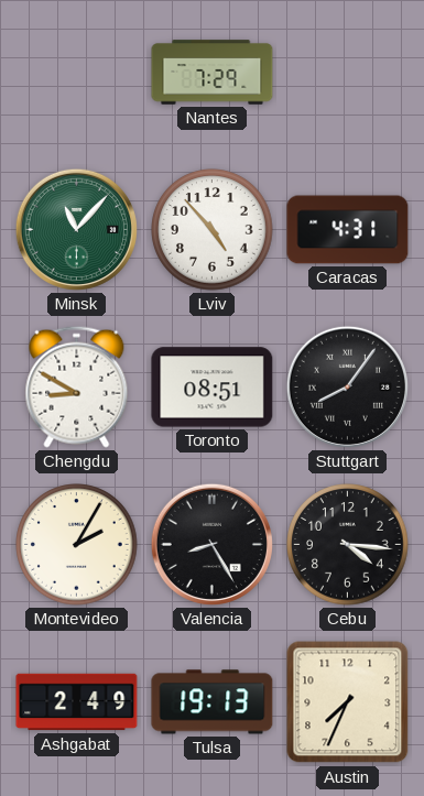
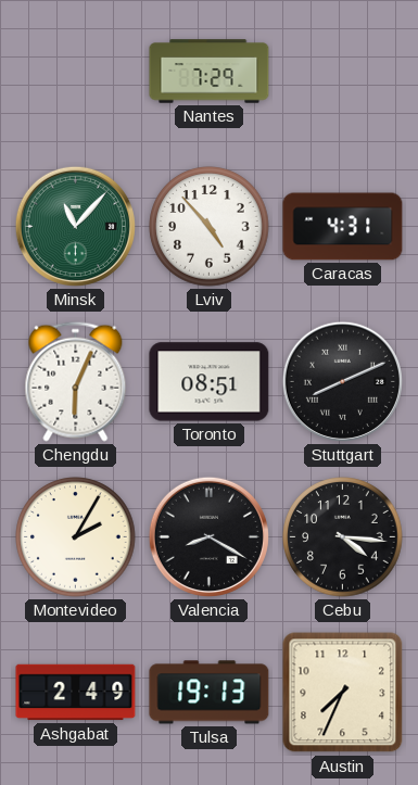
Chengdu: 8:50 -> 6:04
Stuttgart: 8:06 -> 8:11
Valencia: 8:25 -> 8:20
